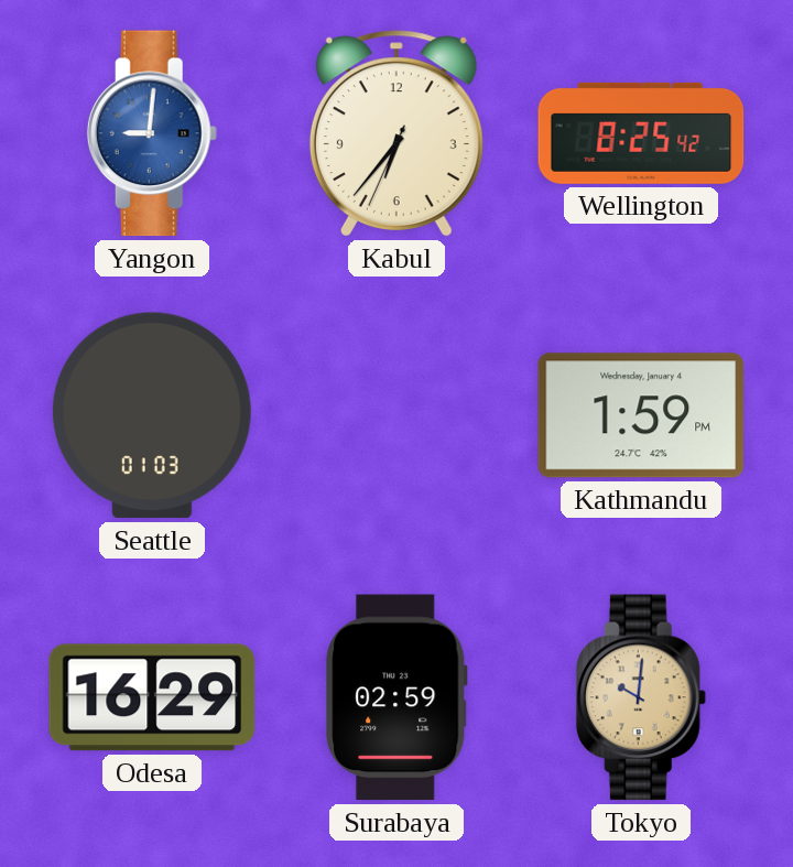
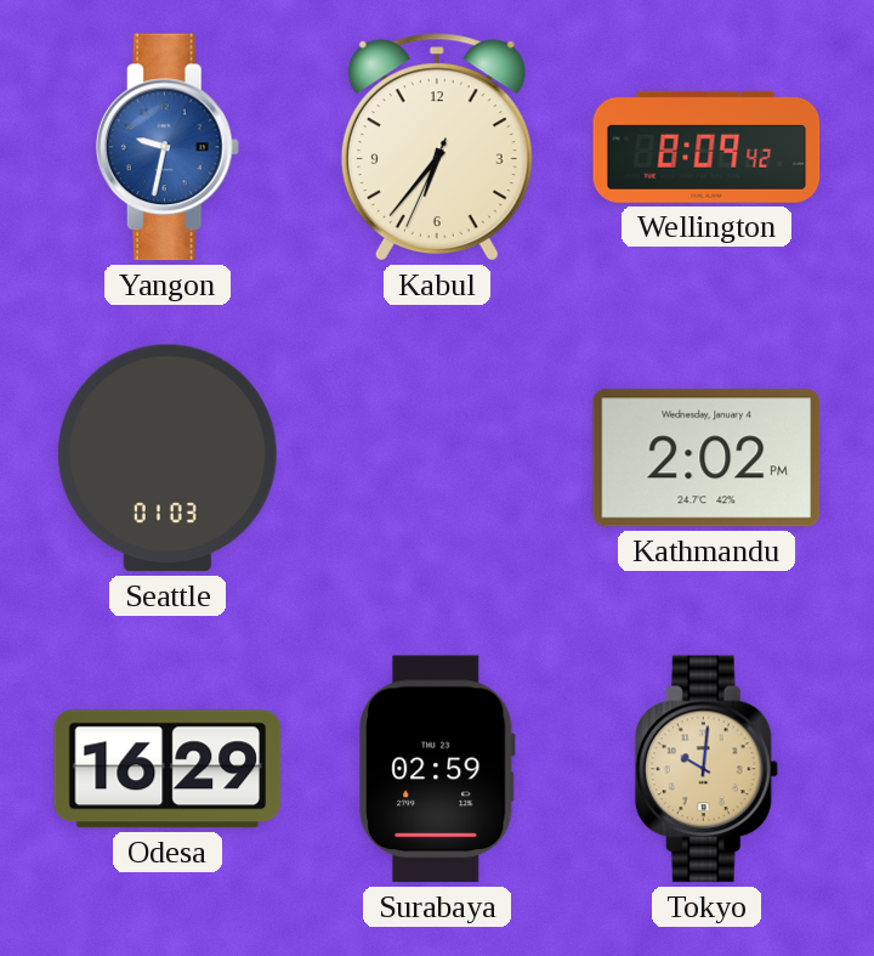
Yangon: 9:01 -> 9:32
Wellington: 8:25 -> 8:09
Kathmandu: 1:59 -> 2:02
